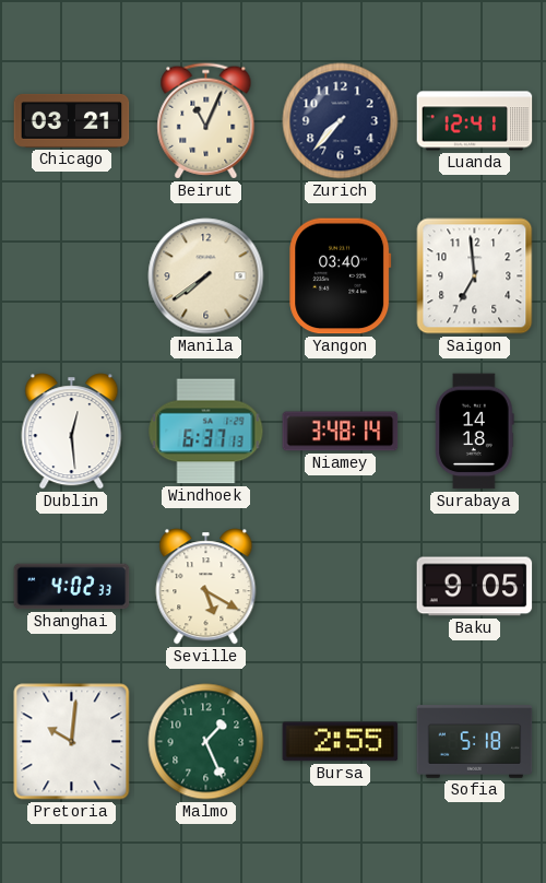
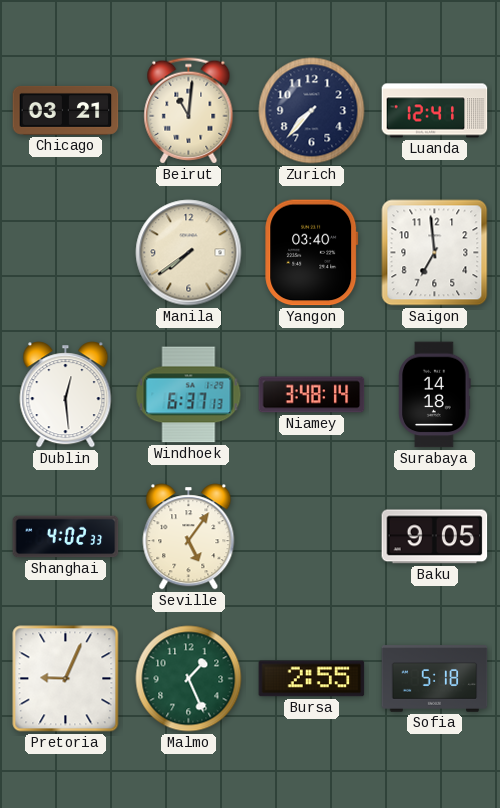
Beirut: 11:04 -> 11:01
Seville: 5:20 -> 5:06
Pretoria: 10:01 -> 9:04
